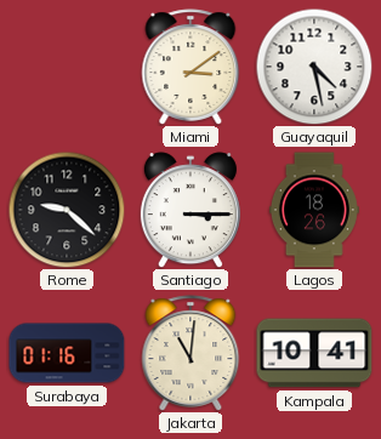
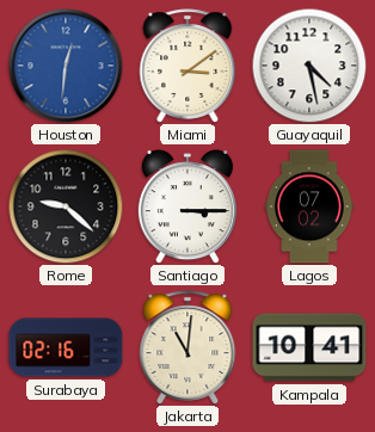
Houston: none -> 12:31
Lagos: 18:26 -> 07:02
Surabaya: 01:16 -> 02:16
